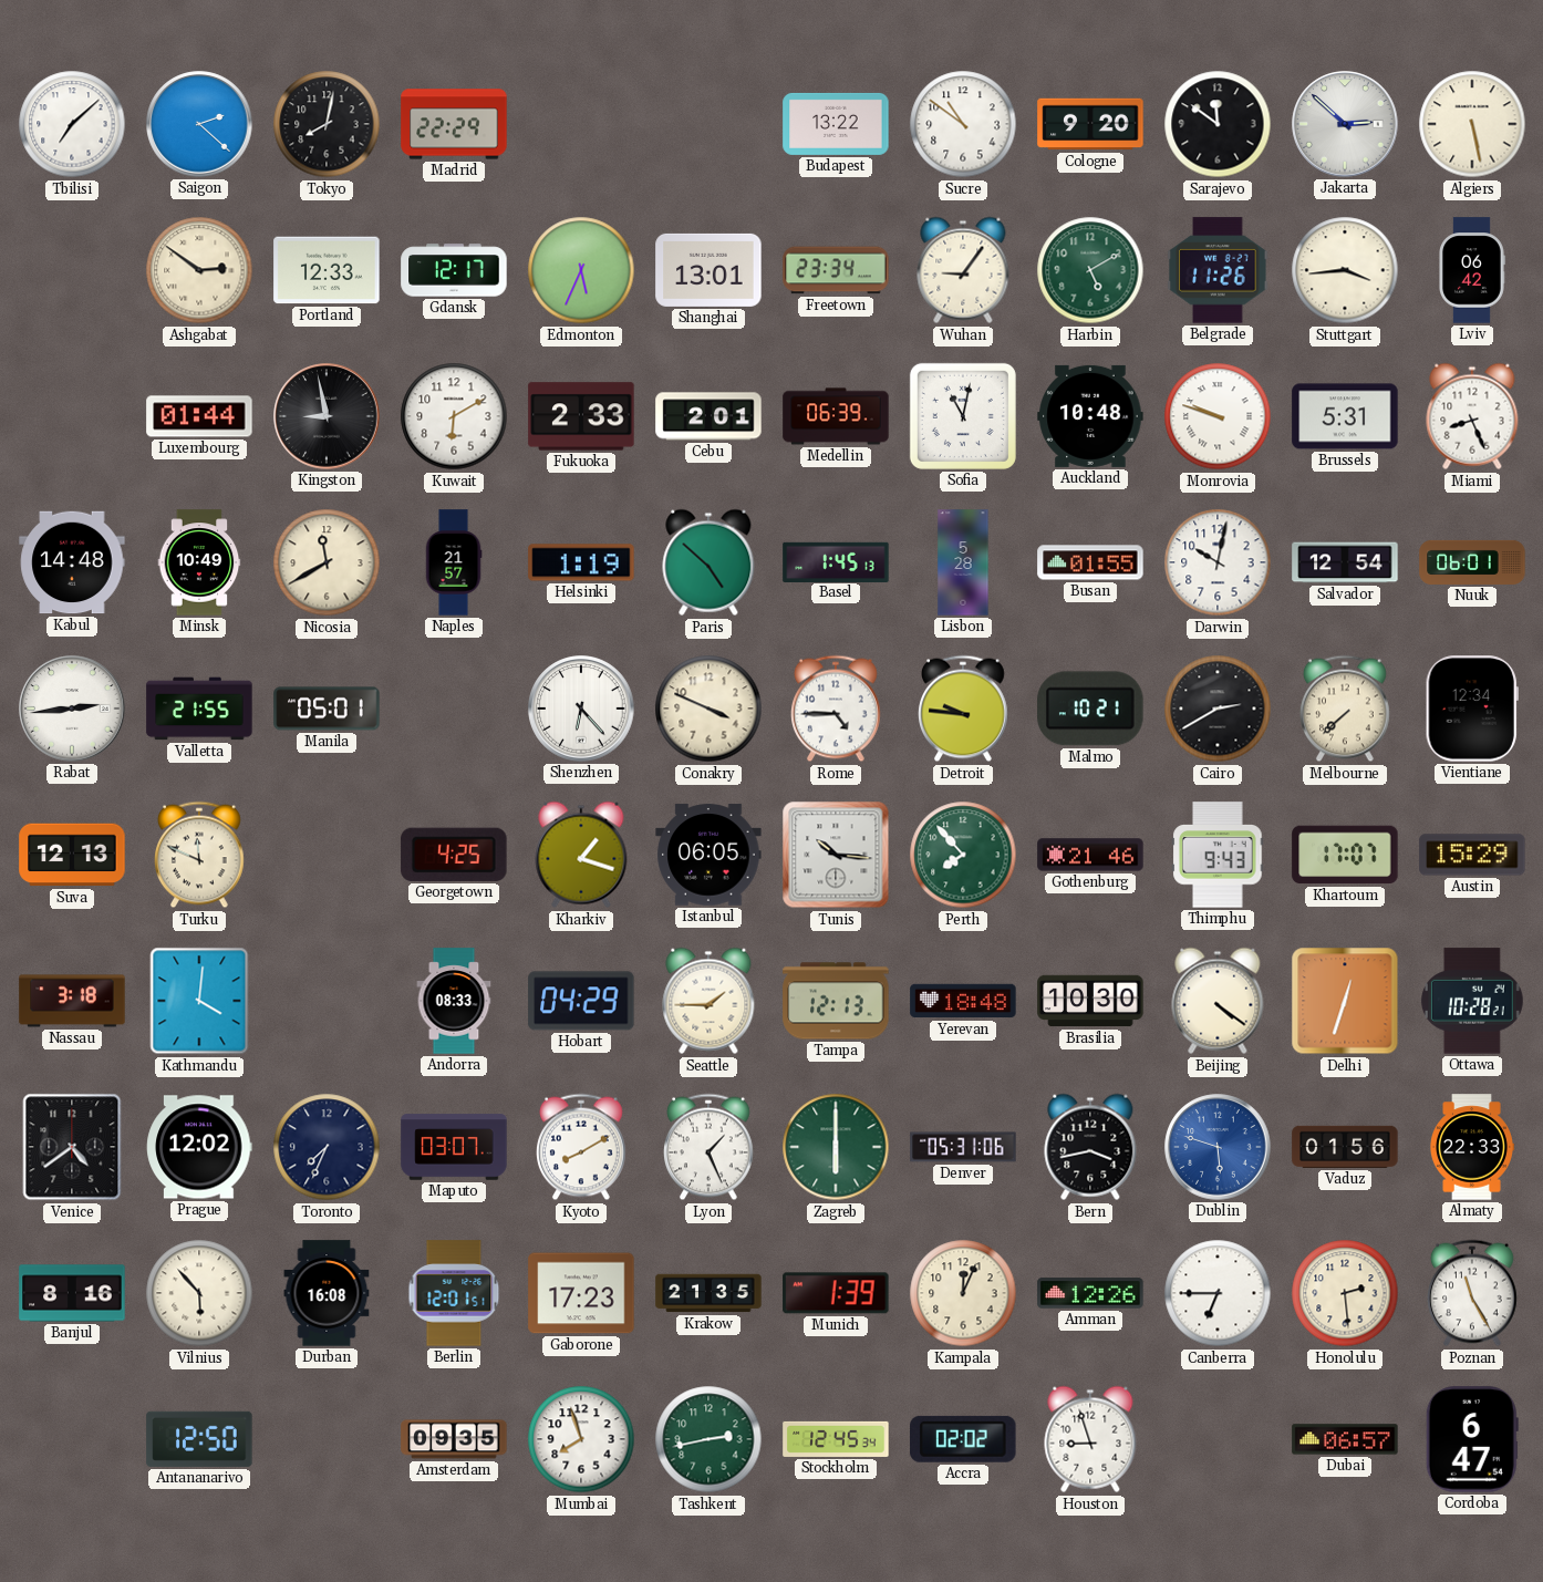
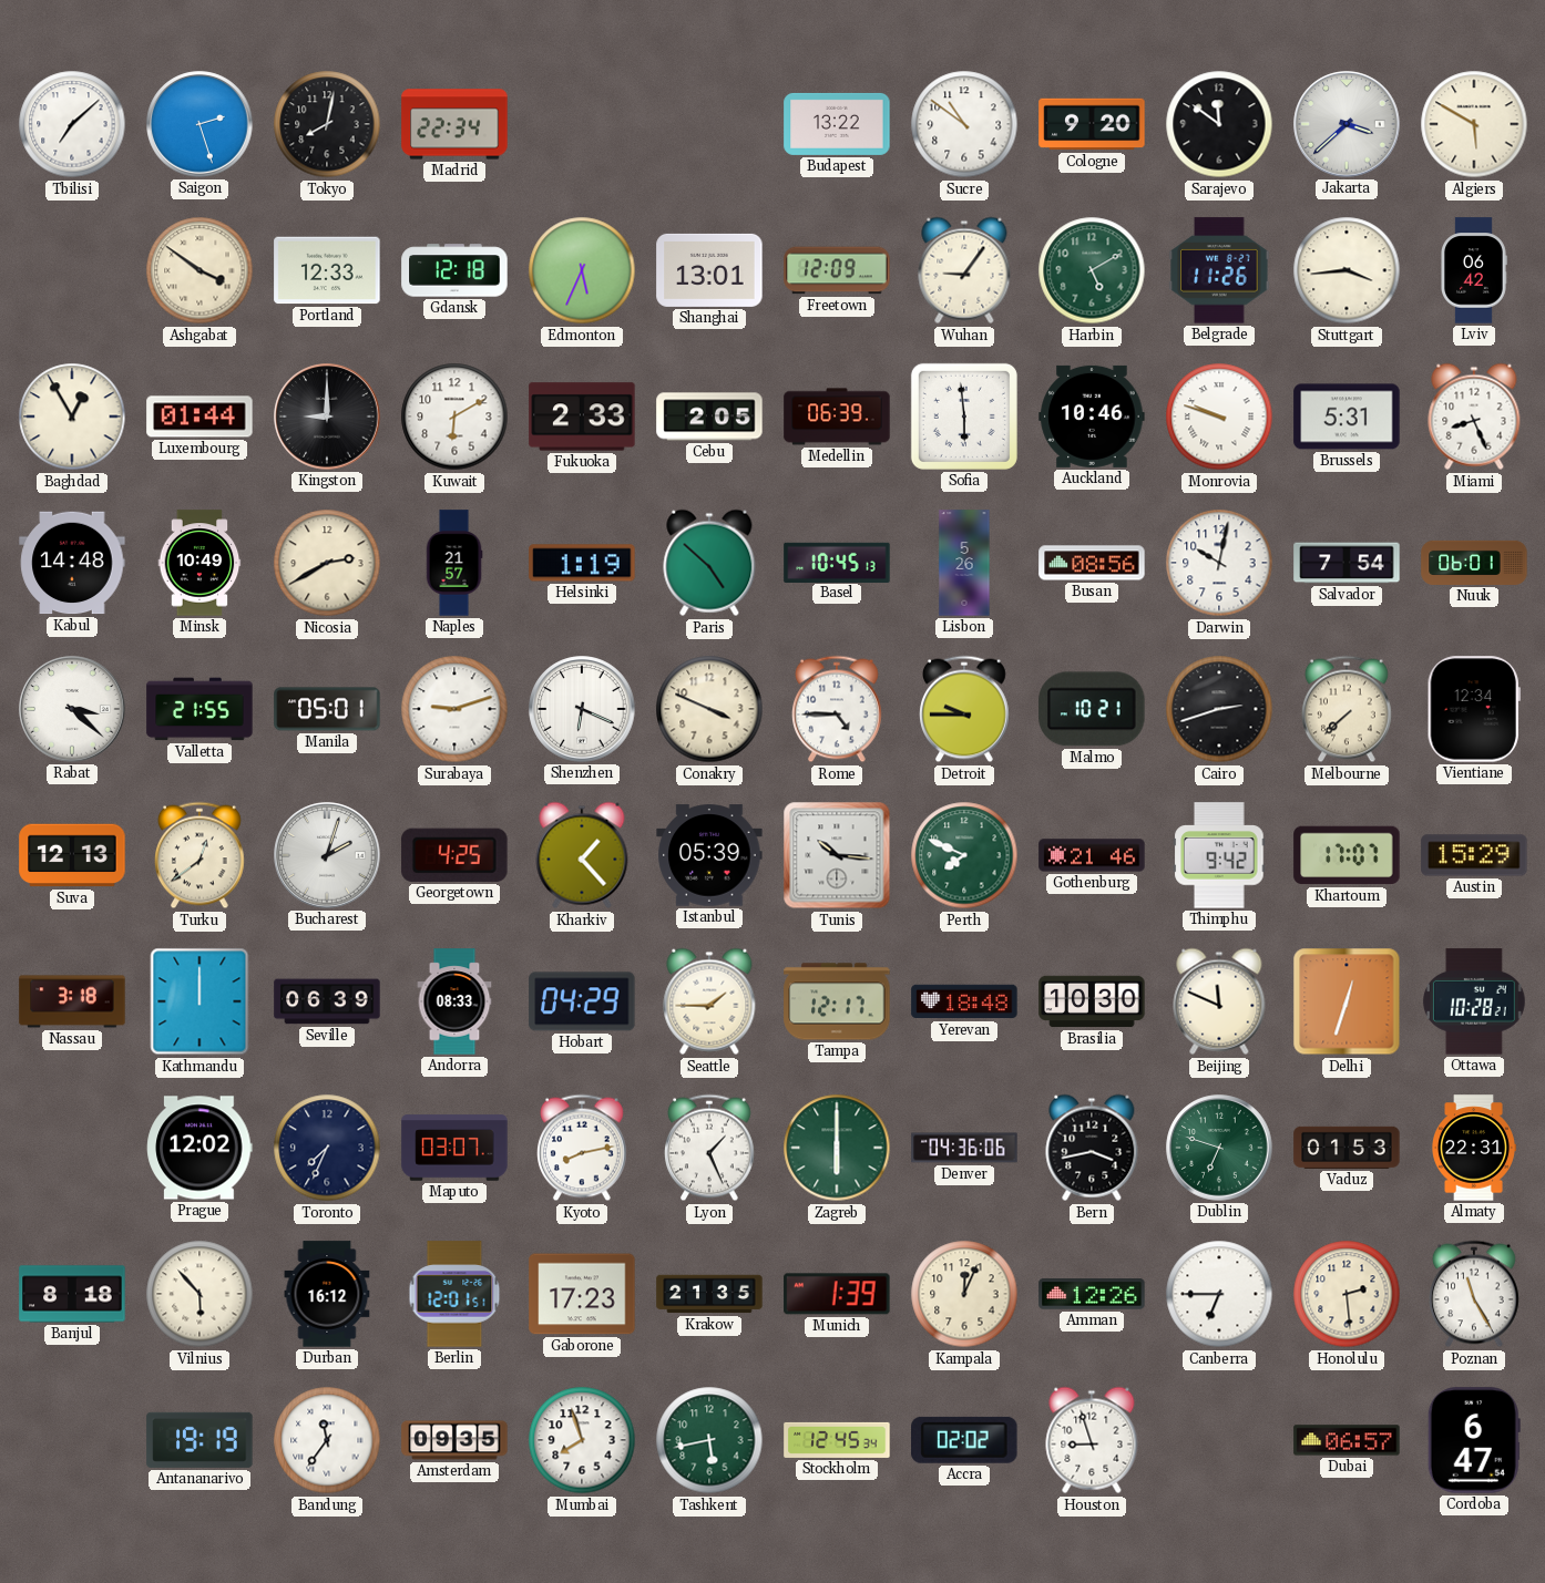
Saigon: 2:22 -> 2:27
Madrid: 22:29 -> 22:34
Jakarta: 2:52 -> 3:38
Algiers: 5:28 -> 5:50
Ashgabat: 2:51 -> 3:51
Gdansk: 12:17 -> 12:18
Freetown: 23:34 -> 12:09
Baghdad: none -> 12:55
Kingston: 8:58 -> 9:00
Cebu: 2:01 -> 2:05
Sofia: 11:02 -> 5:59
Auckland: 10:48 -> 10:46
Nicosia: 11:40 -> 2:40
Basel: 1:45 -> 10:45
Lisbon: 5:28 -> 5:26
Busan: 01:55 -> 08:56
Salvador: 12:54 -> 7:54
Rabat: 2:44 -> 3:22
Surabaya: none -> 9:12
Shenzhen: 6:23 -> 6:19
Detroit: 9:46 -> 9:45
Cairo: 2:40 -> 2:42
Turku: 11:49 -> 12:39
Bucharest: none -> 2:03
Kharkiv: 1:18 -> 1:23
Istanbul: 06:05 -> 05:39
Perth: 7:53 -> 7:49
Thimphu: 9:43 -> 9:42
Kathmandu: 4:01 -> 12:00
Seville: none -> 06:39
Tampa: 12:13 -> 12:17
Beijing: 4:21 -> 11:49
Venice: 4:39 -> none
Kyoto: 8:10 -> 8:13
Denver: 05:31 -> 04:36
Dublin: 5:48 -> 6:48
Dublin dial: blue -> green
Vaduz: 01:56 -> 01:53
Almaty: 22:33 -> 22:31
Banjul: 8:16 -> 8:18
Durban: 16:08 -> 16:12
Antananarivo: 12:50 -> 19:19
Bandung: none -> 11:36
Tashkent: 2:43 -> 5:43
